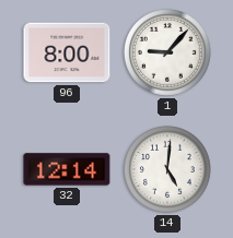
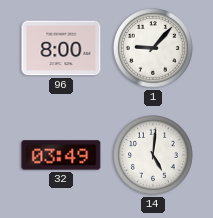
32: 12:14 -> 03:49
